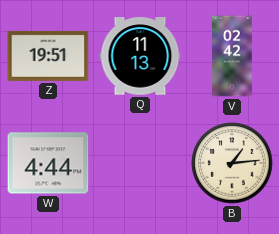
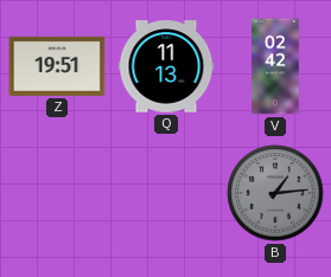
W: 4:44 -> none
B dial: cream -> grey
